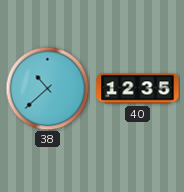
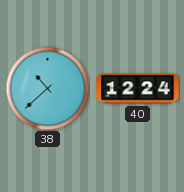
40: 12:35 -> 12:24
